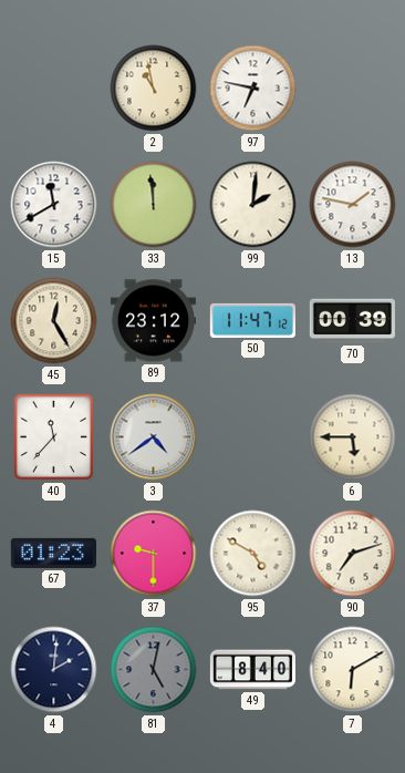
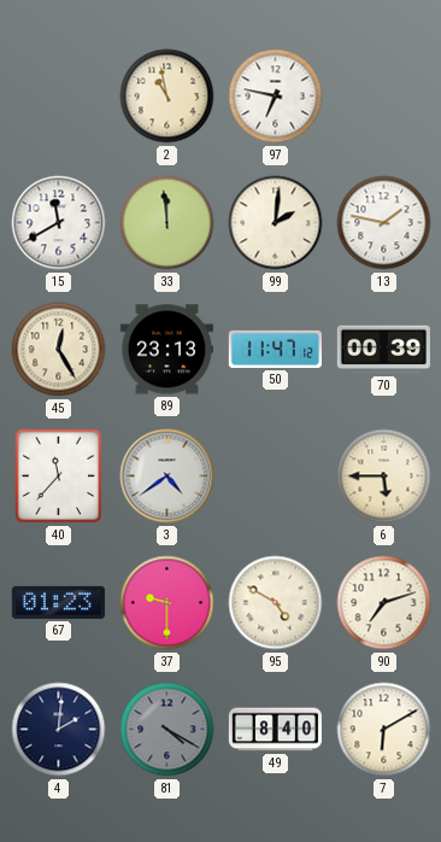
89: 23:12 -> 23:13
81: 5:02 -> 4:20
